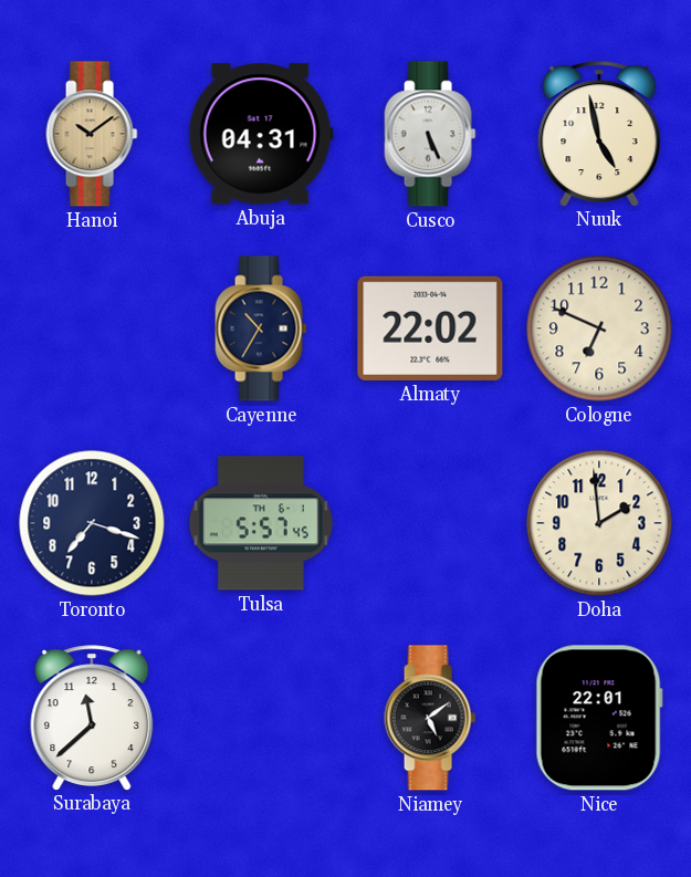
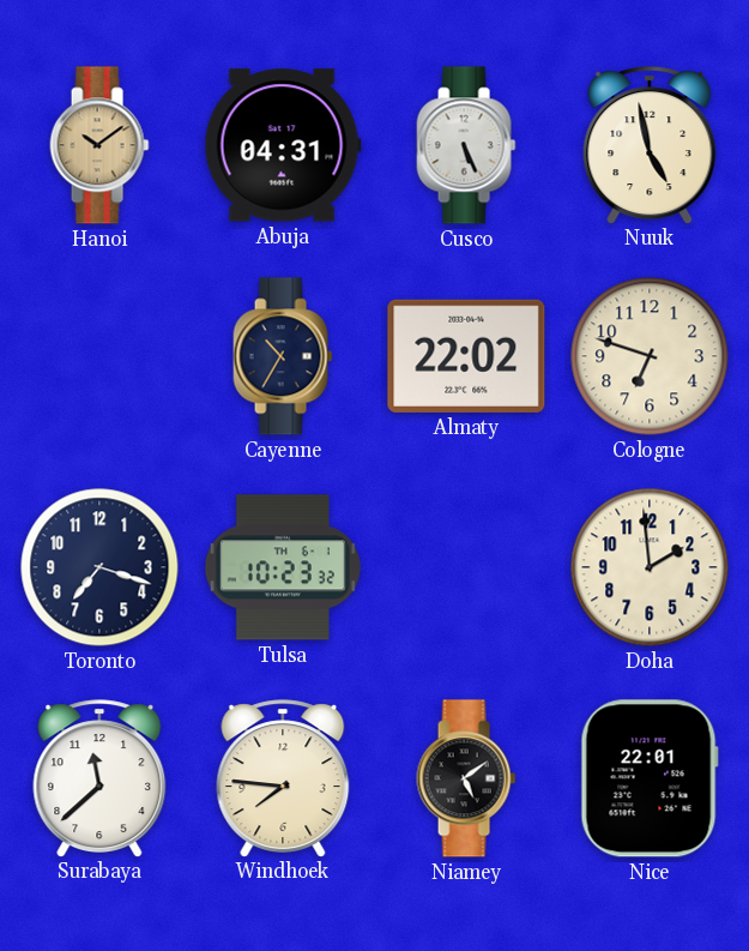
Cologne: 6:49 -> 6:48
Tulsa: 5:57 -> 10:23
Windhoek: none -> 7:46
